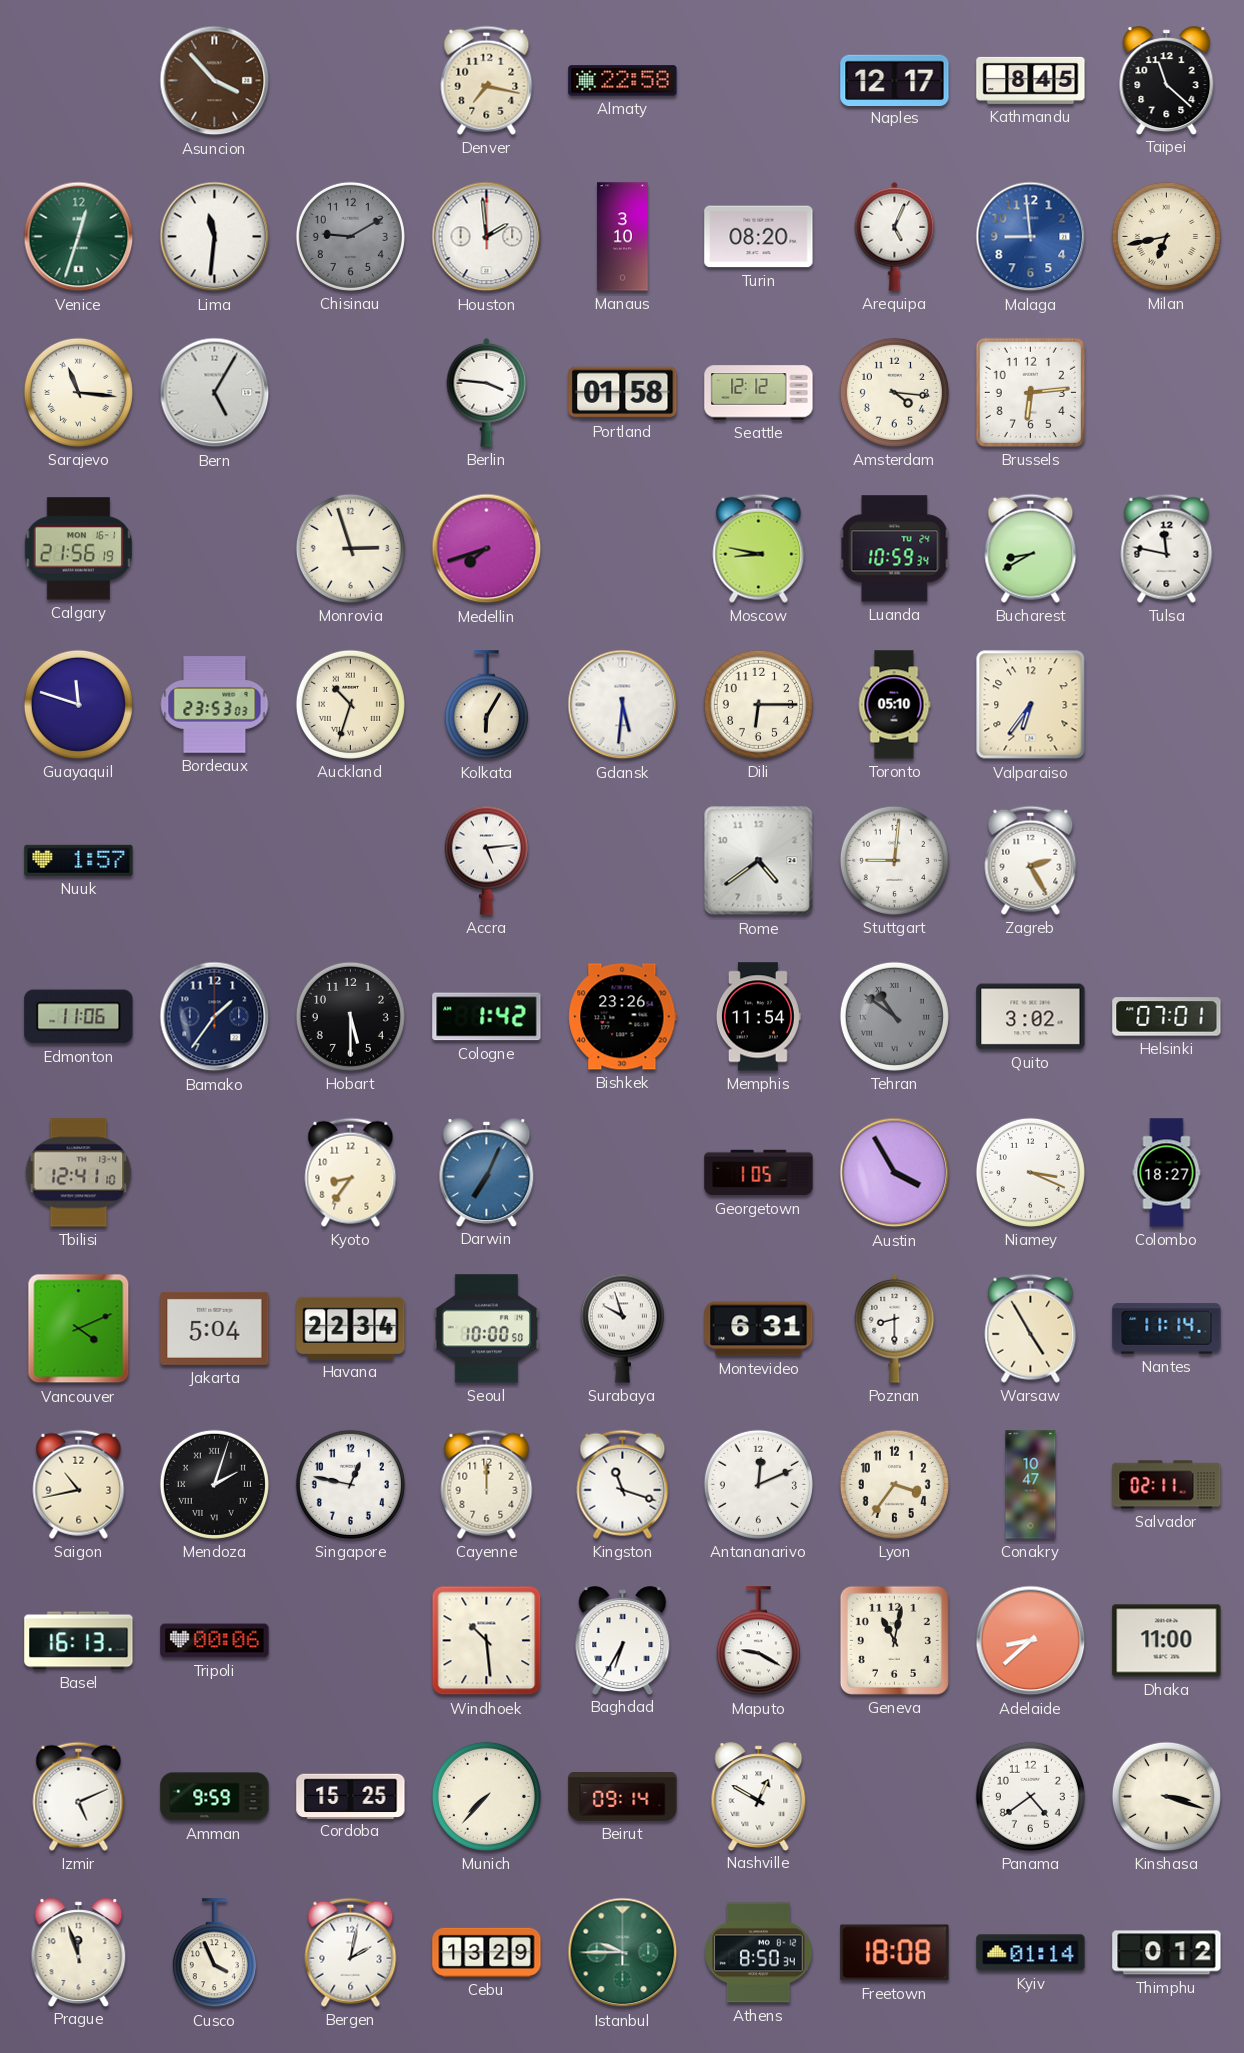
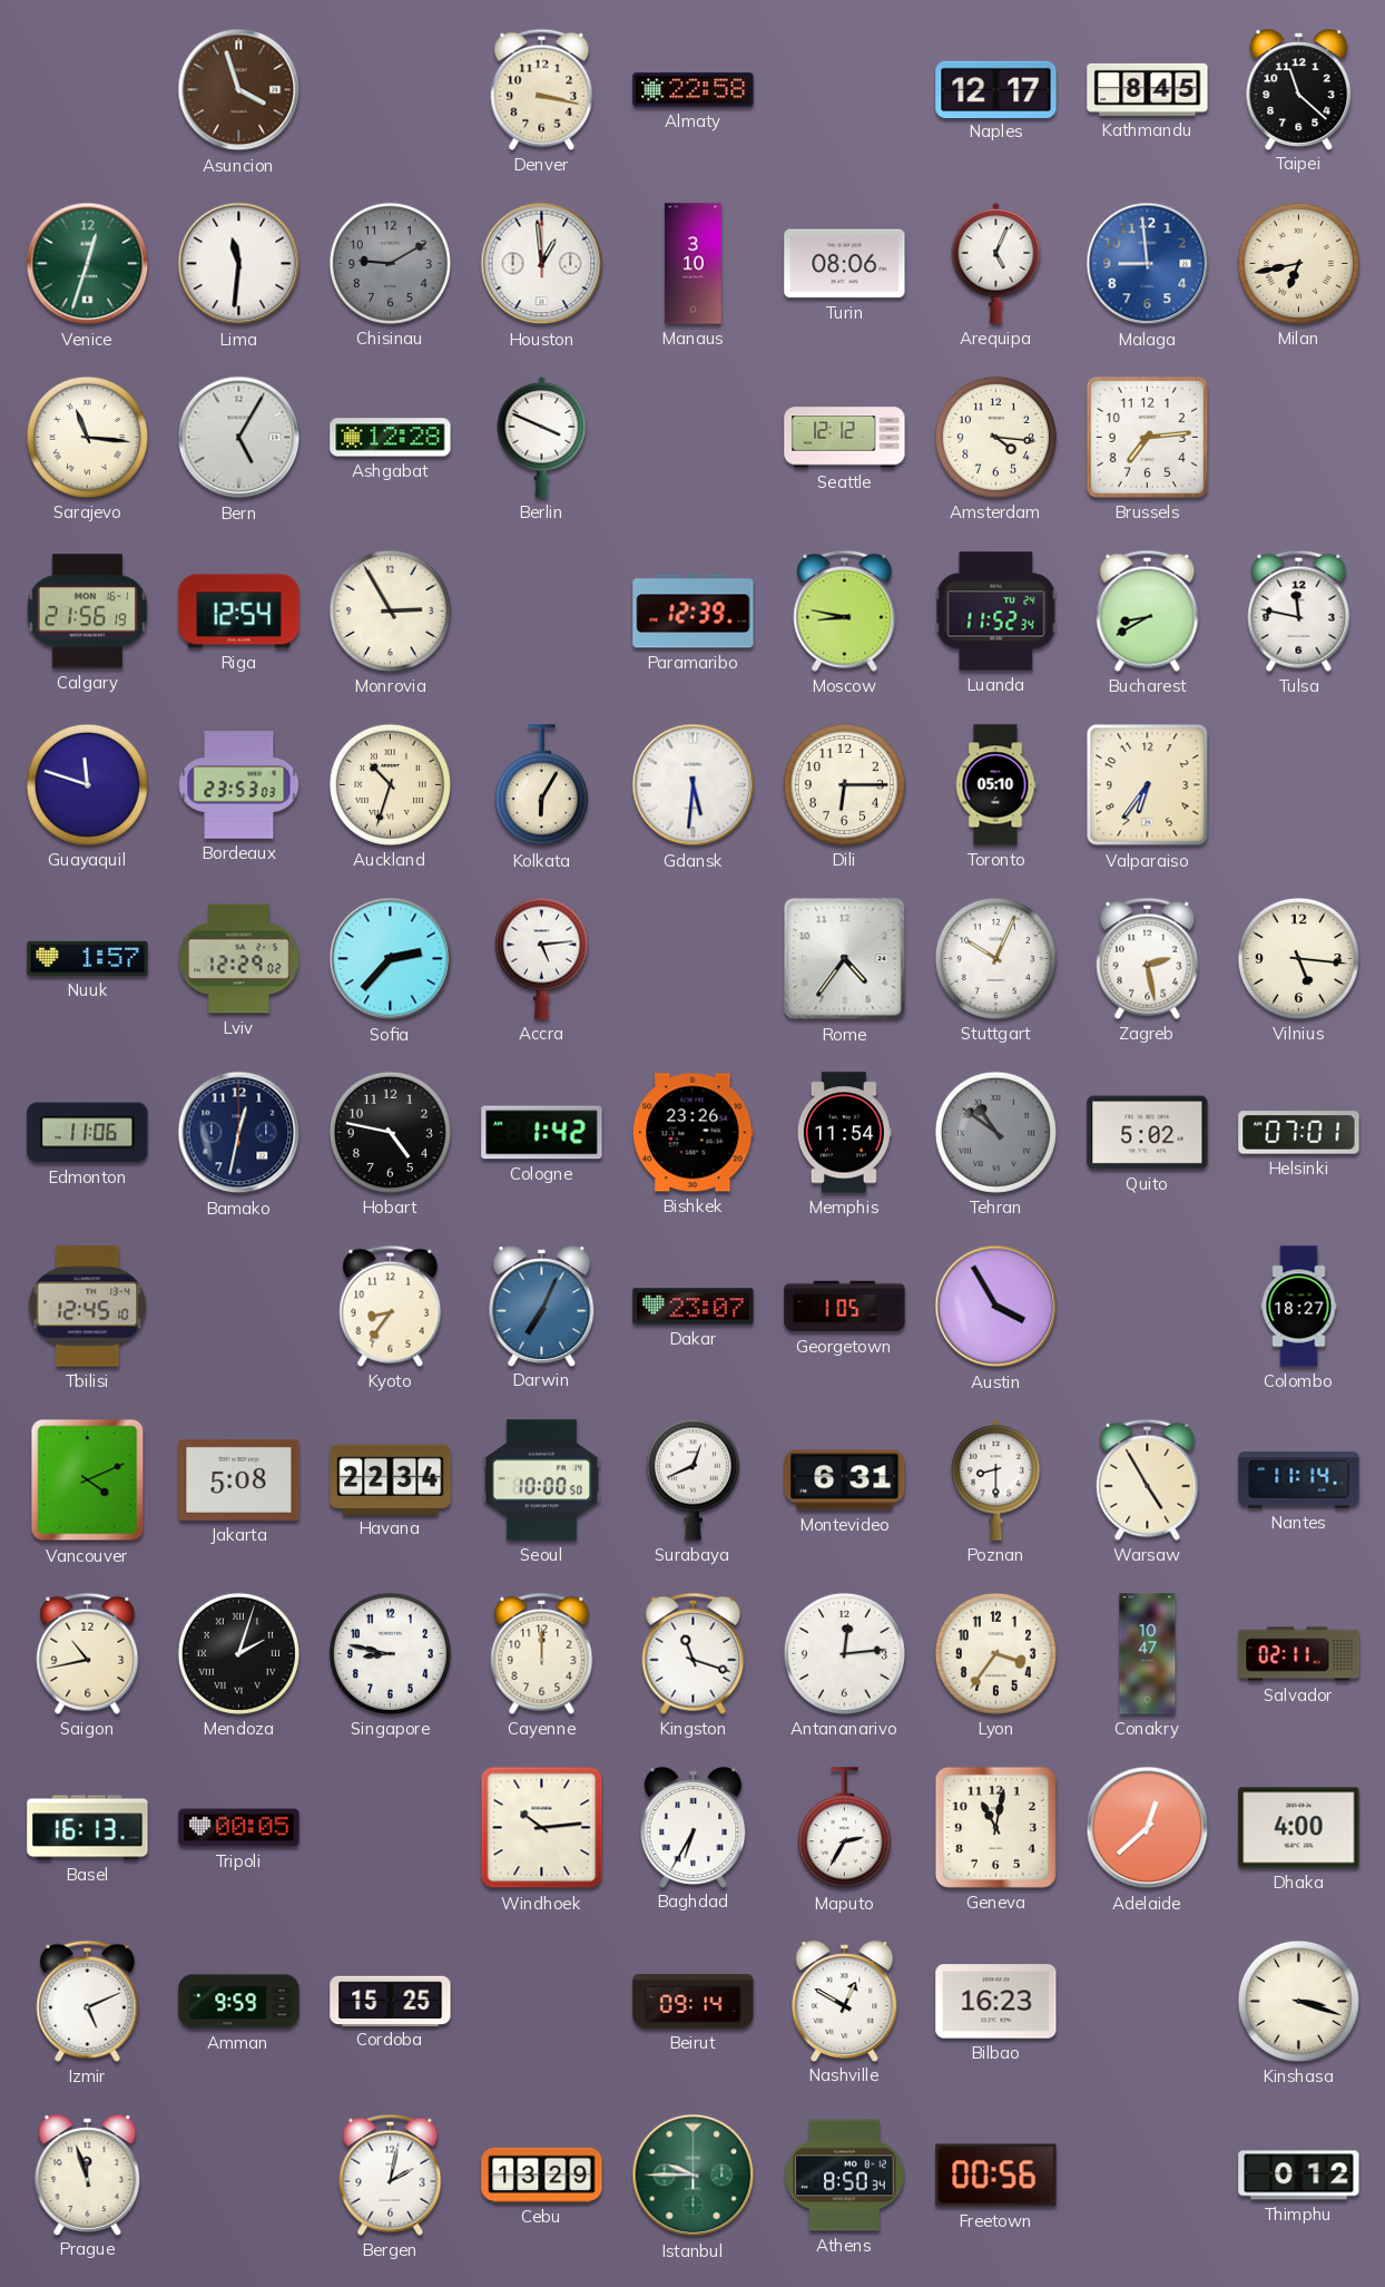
Asuncion: 3:53 -> 3:57
Denver: 7:17 -> 3:17
Houston: 1:59 -> 12:59
Turin: 08:20 -> 08:06
Ashgabat: none -> 12:28
Berlin: 3:46 -> 3:49
Portland: 01:58 -> none
Brussels: 6:14 -> 7:14
Riga: none -> 12:54
Monrovia: 2:57 -> 2:55
Medellin: 7:42 -> none
Paramaribo: none -> 12:39
Luanda: 10:59 -> 11:52
Lviv: none -> 12:29
Sofia: none -> 2:37
Rome: 4:39 -> 4:36
Stuttgart: 9:01 -> 10:04
Zagreb: 2:25 -> 2:28
Vilnius: none -> 5:16
Bamako: 1:36 -> 12:32
Hobart: 5:30 -> 4:47
Quito: 3:02 -> 5:02
Tbilisi: 12:41 -> 12:45
Dakar: none -> 23:07
Niamey: 3:19 -> none
Jakarta: 5:04 -> 5:08
Surabaya: 9:57 -> 12:41
Singapore: 12:47 -> 8:47
Antananarivo: 12:11 -> 12:14
Tripoli: 00:06 -> 00:05
Windhoek: 10:29 -> 10:14
Maputo: 9:20 -> 2:35
Adelaide: 8:38 -> 12:38
Dhaka: 11:00 -> 4:00
Munich: 7:37 -> none
Bilbao: none -> 16:23
Panama: 4:39 -> none
Cusco: 3:56 -> none
Freetown: 18:08 -> 00:56
Kyiv: 01:14 -> none
